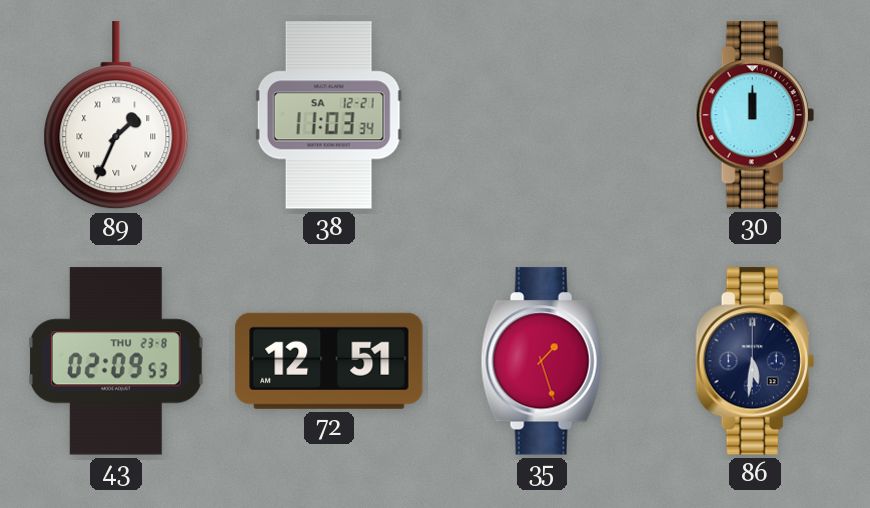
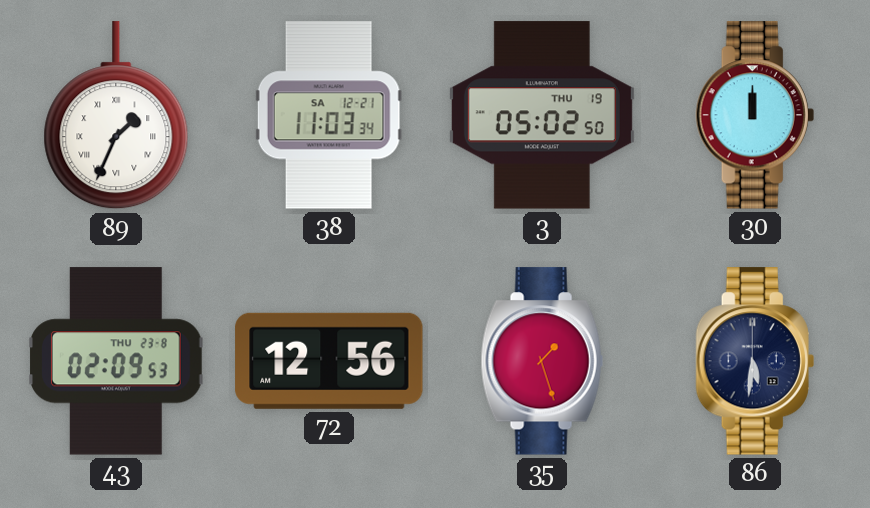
3: none -> 05:02
72: 12:51 -> 12:56
